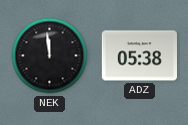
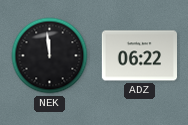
ADZ: 05:38 -> 06:22
